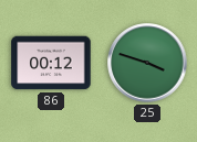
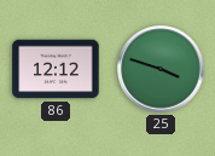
86: 00:12 -> 12:12
